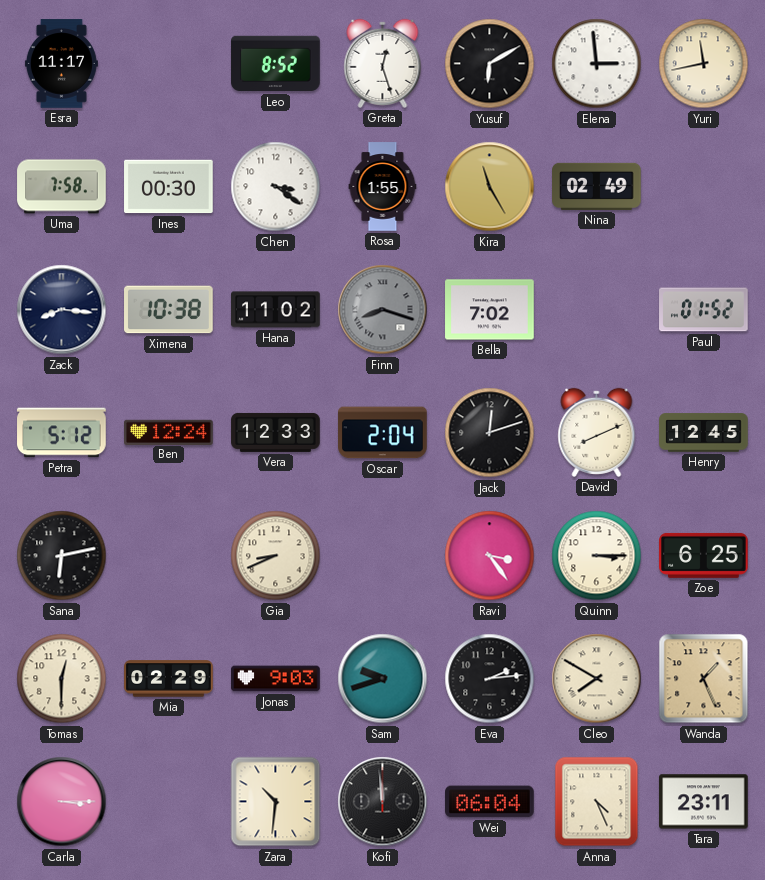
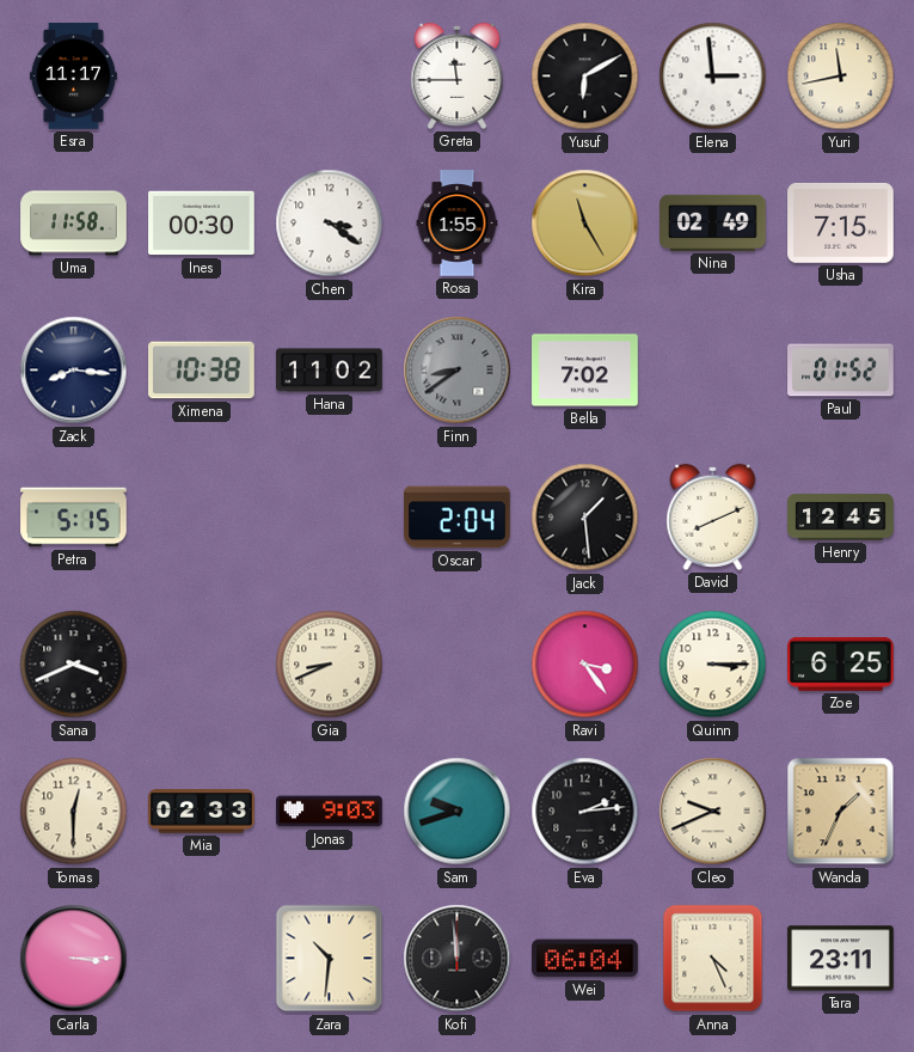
Leo: 8:52 -> none
Greta: 12:27 -> 11:45
Uma: 7:58 -> 11:58
Usha: none -> 7:15
Finn: 8:18 -> 8:39
Petra: 5:12 -> 5:15
Ben: 12:24 -> none
Vera: 12:33 -> none
Jack: 12:12 -> 1:29
Sana: 6:13 -> 3:41
Mia: 02:29 -> 02:33
Cleo: 7:50 -> 9:41
Wanda: 1:26 -> 1:34
